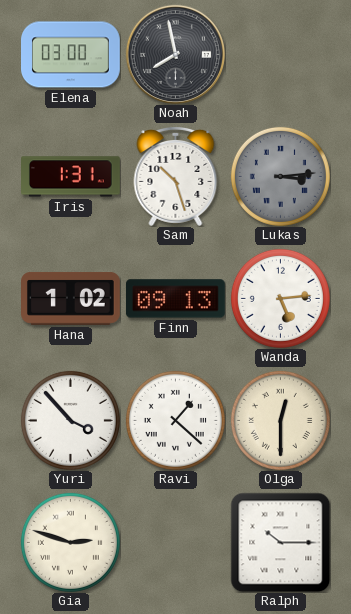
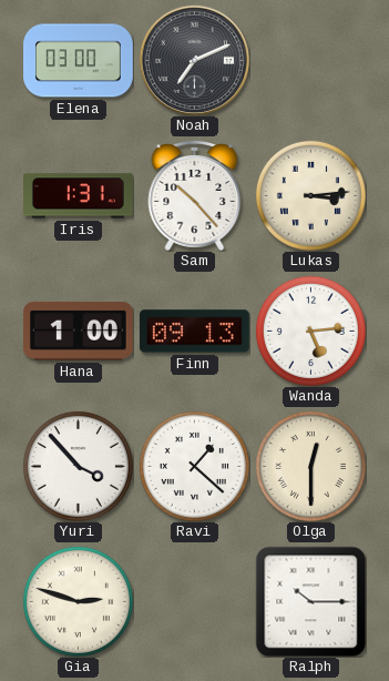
Noah: 7:58 -> 7:11
Sam: 10:27 -> 10:23
Lukas dial: grey -> cream
Hana: 1:02 -> 1:00
